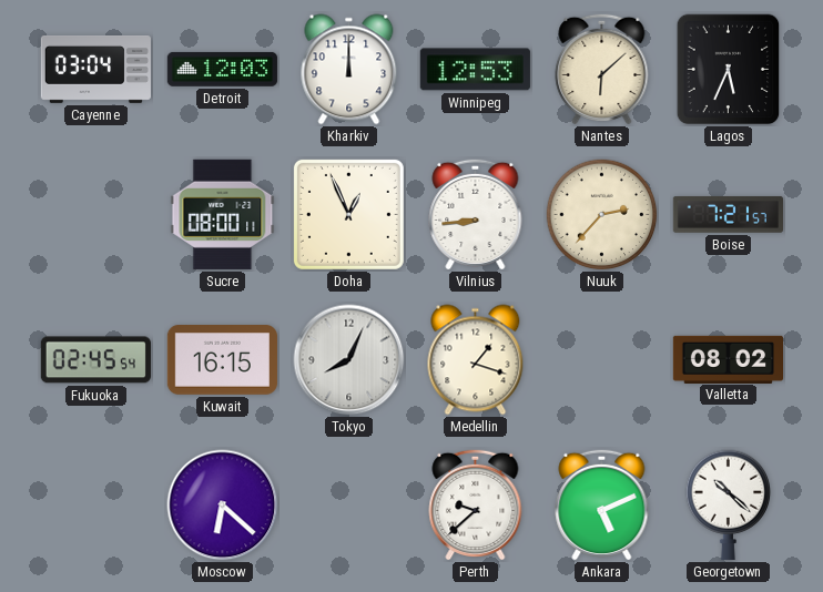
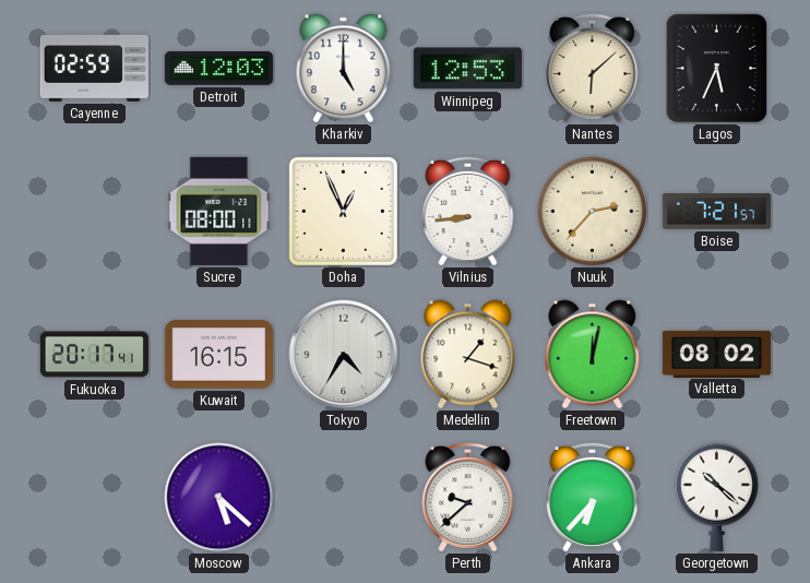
Cayenne: 03:04 -> 02:59
Kharkiv: 12:00 -> 5:00
Fukuoka: 02:45 -> 20:17
Tokyo: 8:04 -> 4:35
Freetown: none -> 12:02
Moscow: 6:22 -> 5:22
Ankara: 5:11 -> 6:37
